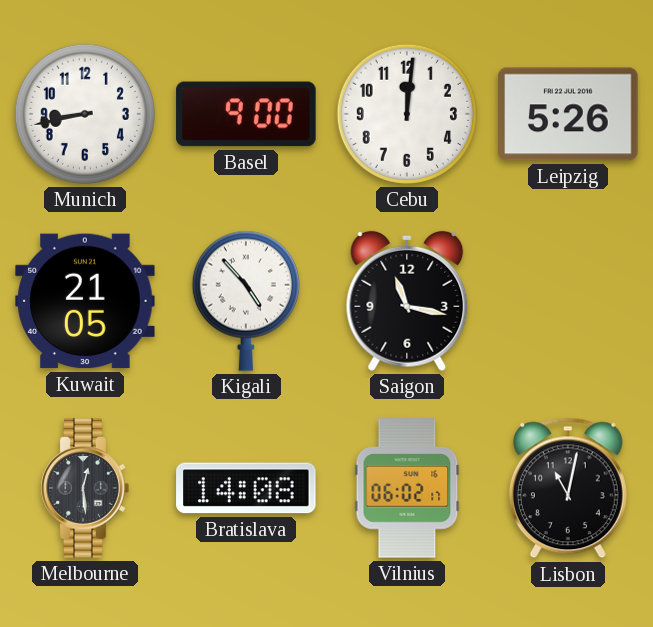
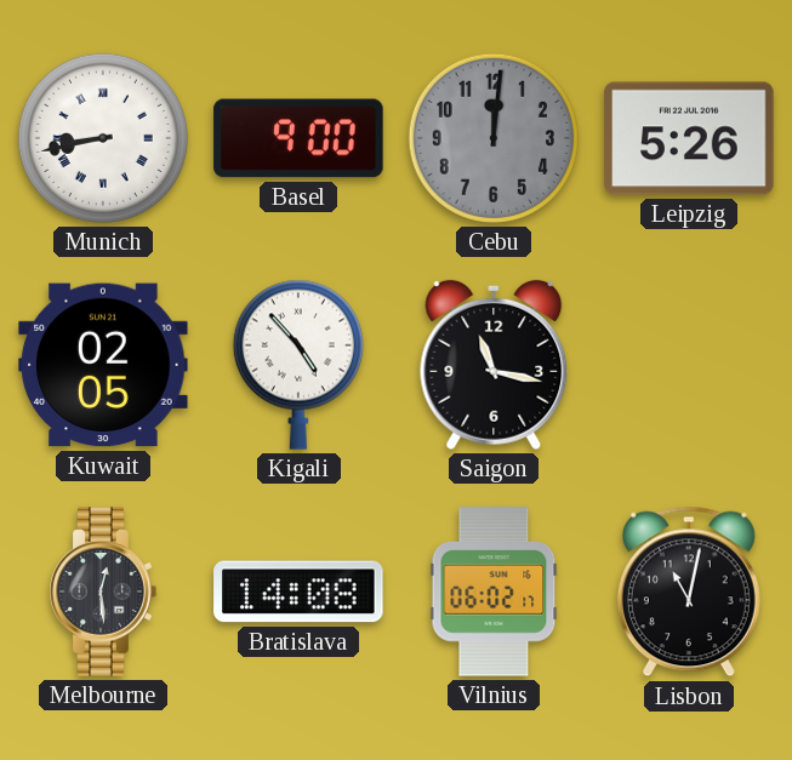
Munich numerals: Arabic -> Roman
Cebu dial: white -> grey
Kuwait: 21:05 -> 02:05
